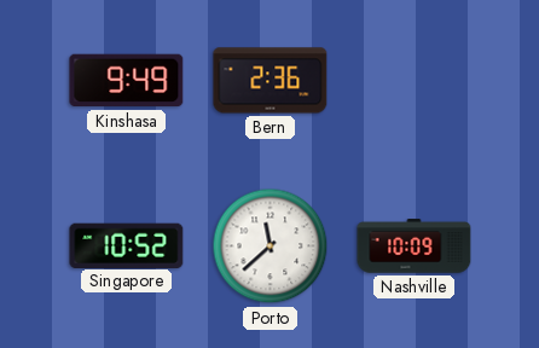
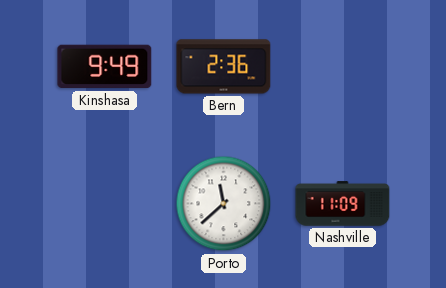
Singapore: 10:52 -> none
Nashville: 10:09 -> 11:09
